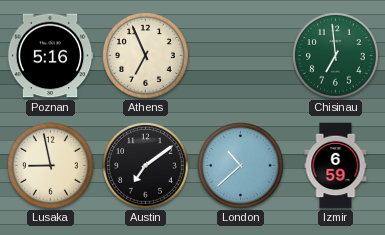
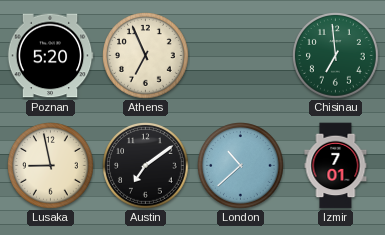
Poznan: 5:16 -> 5:20
Izmir: 6:59 -> 7:01
